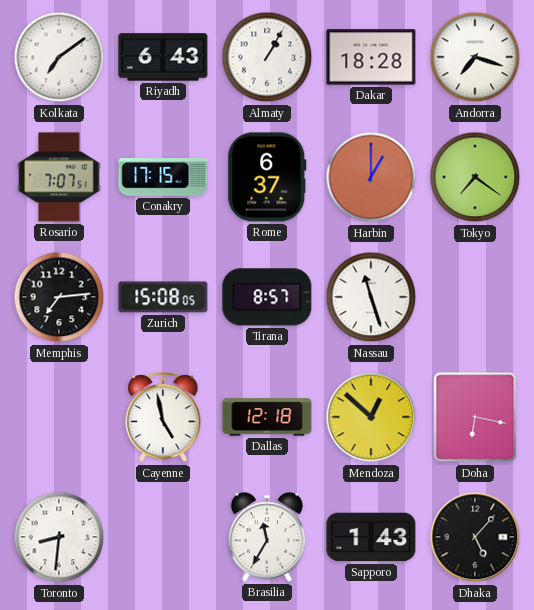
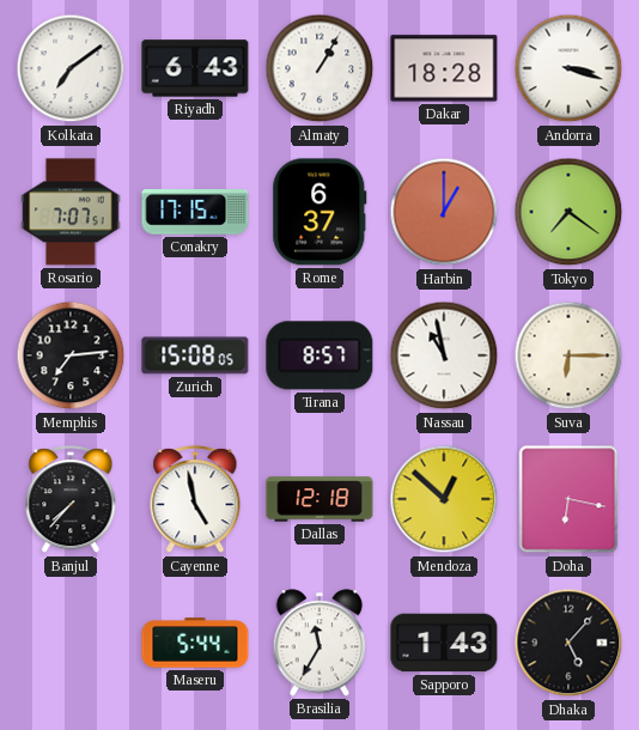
Andorra: 7:18 -> 3:18
Nassau: 11:27 -> 10:58
Suva: none -> 6:15
Banjul: none -> 7:37
Toronto: 8:31 -> none
Maseru: none -> 5:44
